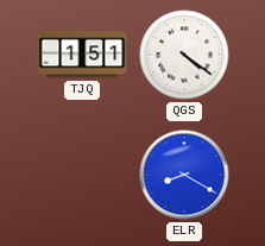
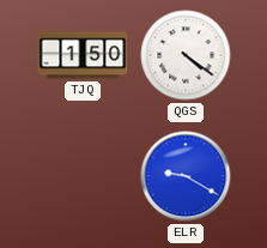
TJQ: 1:51 -> 1:50
ELR: 8:20 -> 9:20
